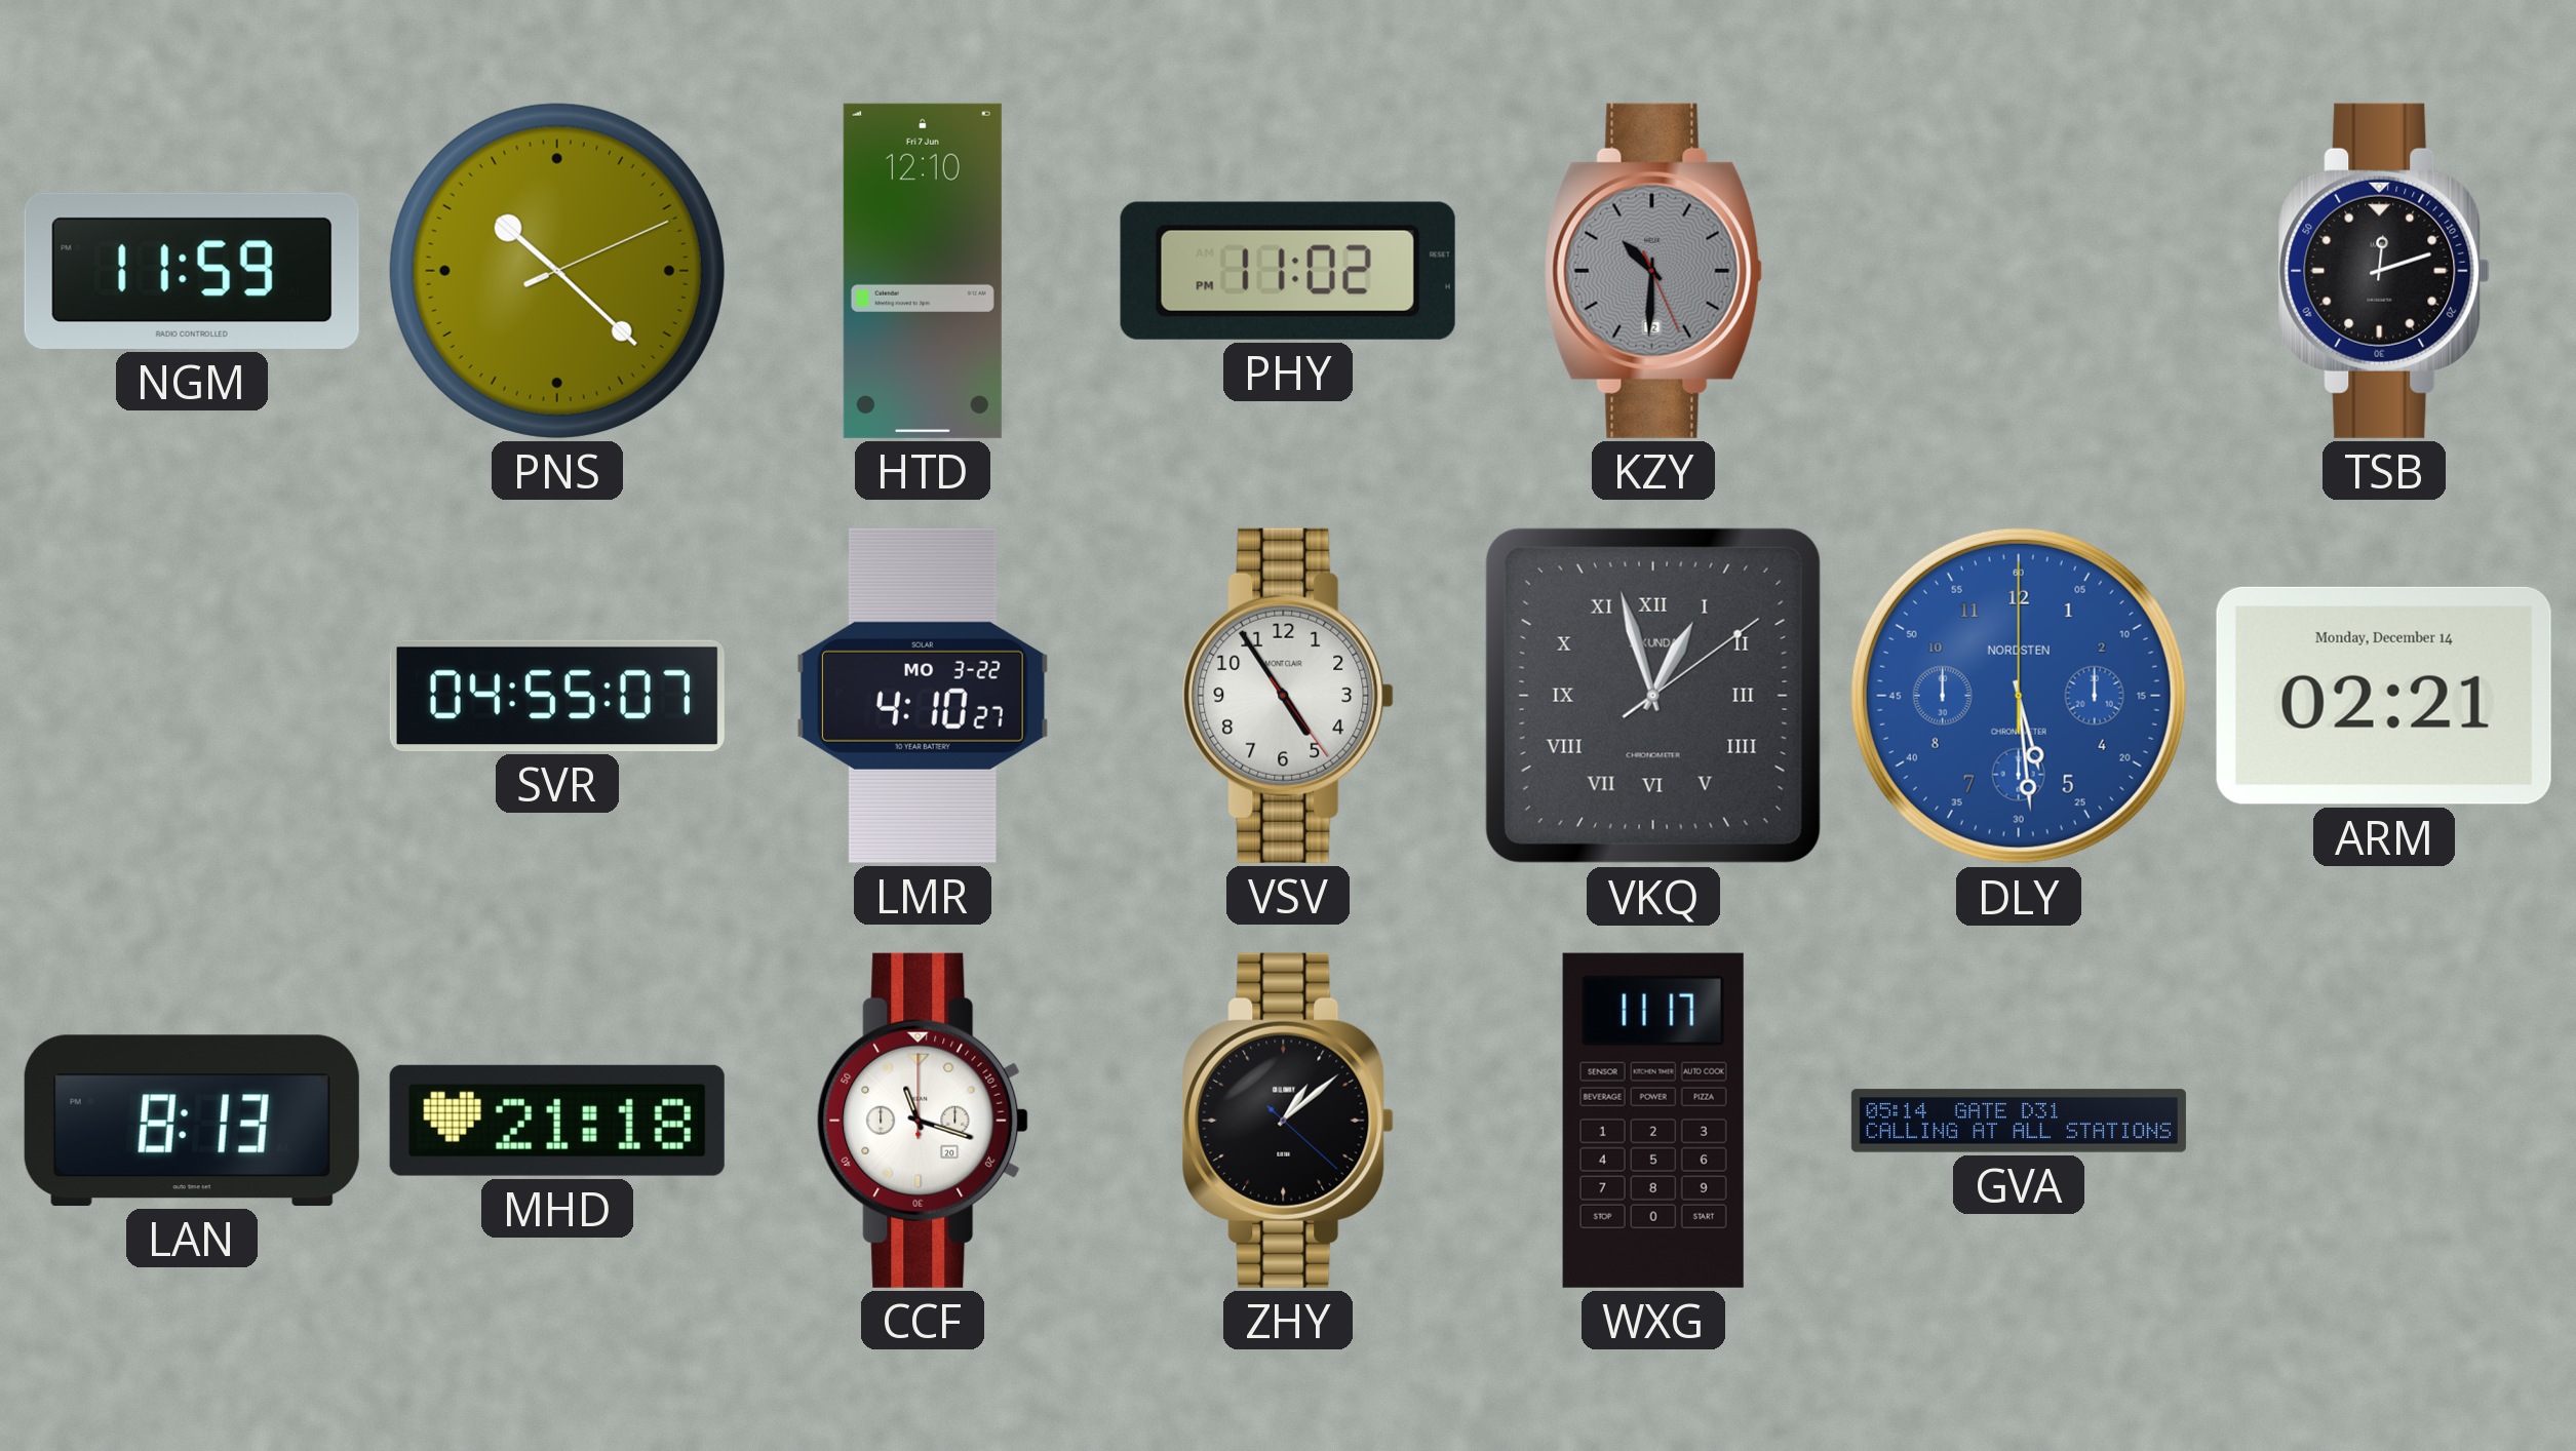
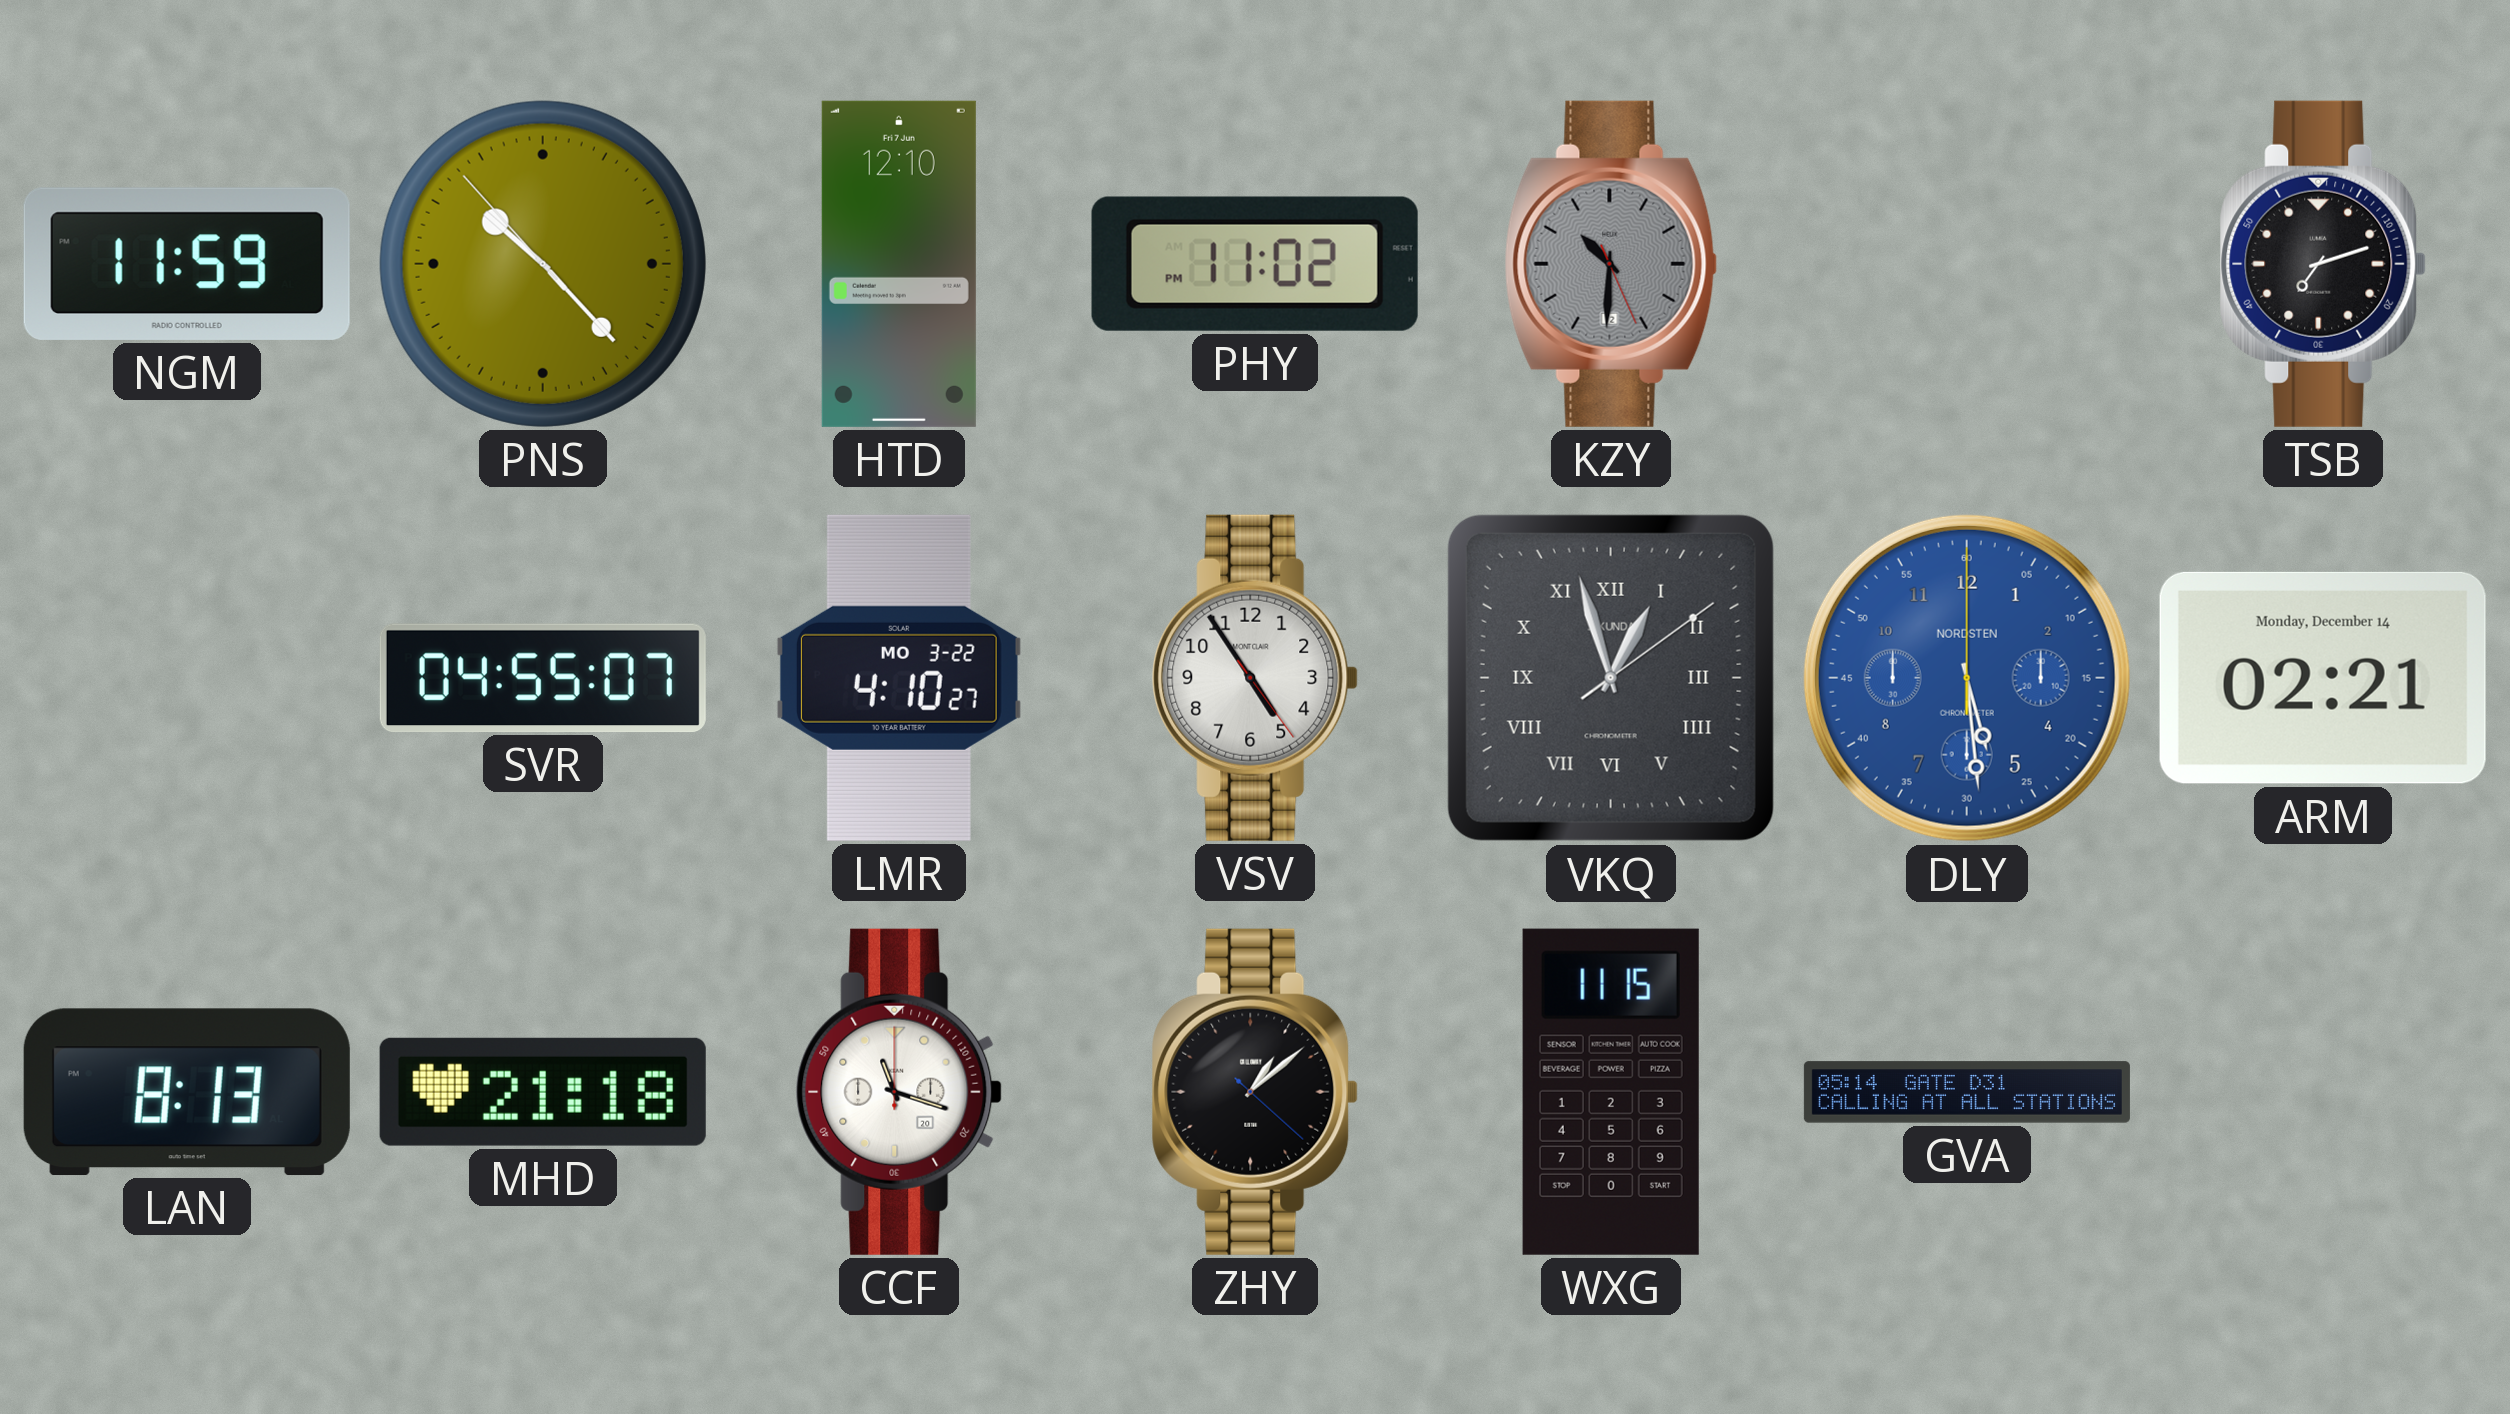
PNS: 10:22:11 -> 10:22:53
TSB: 12:12 -> 7:12
WXG: 11:17 -> 11:15
